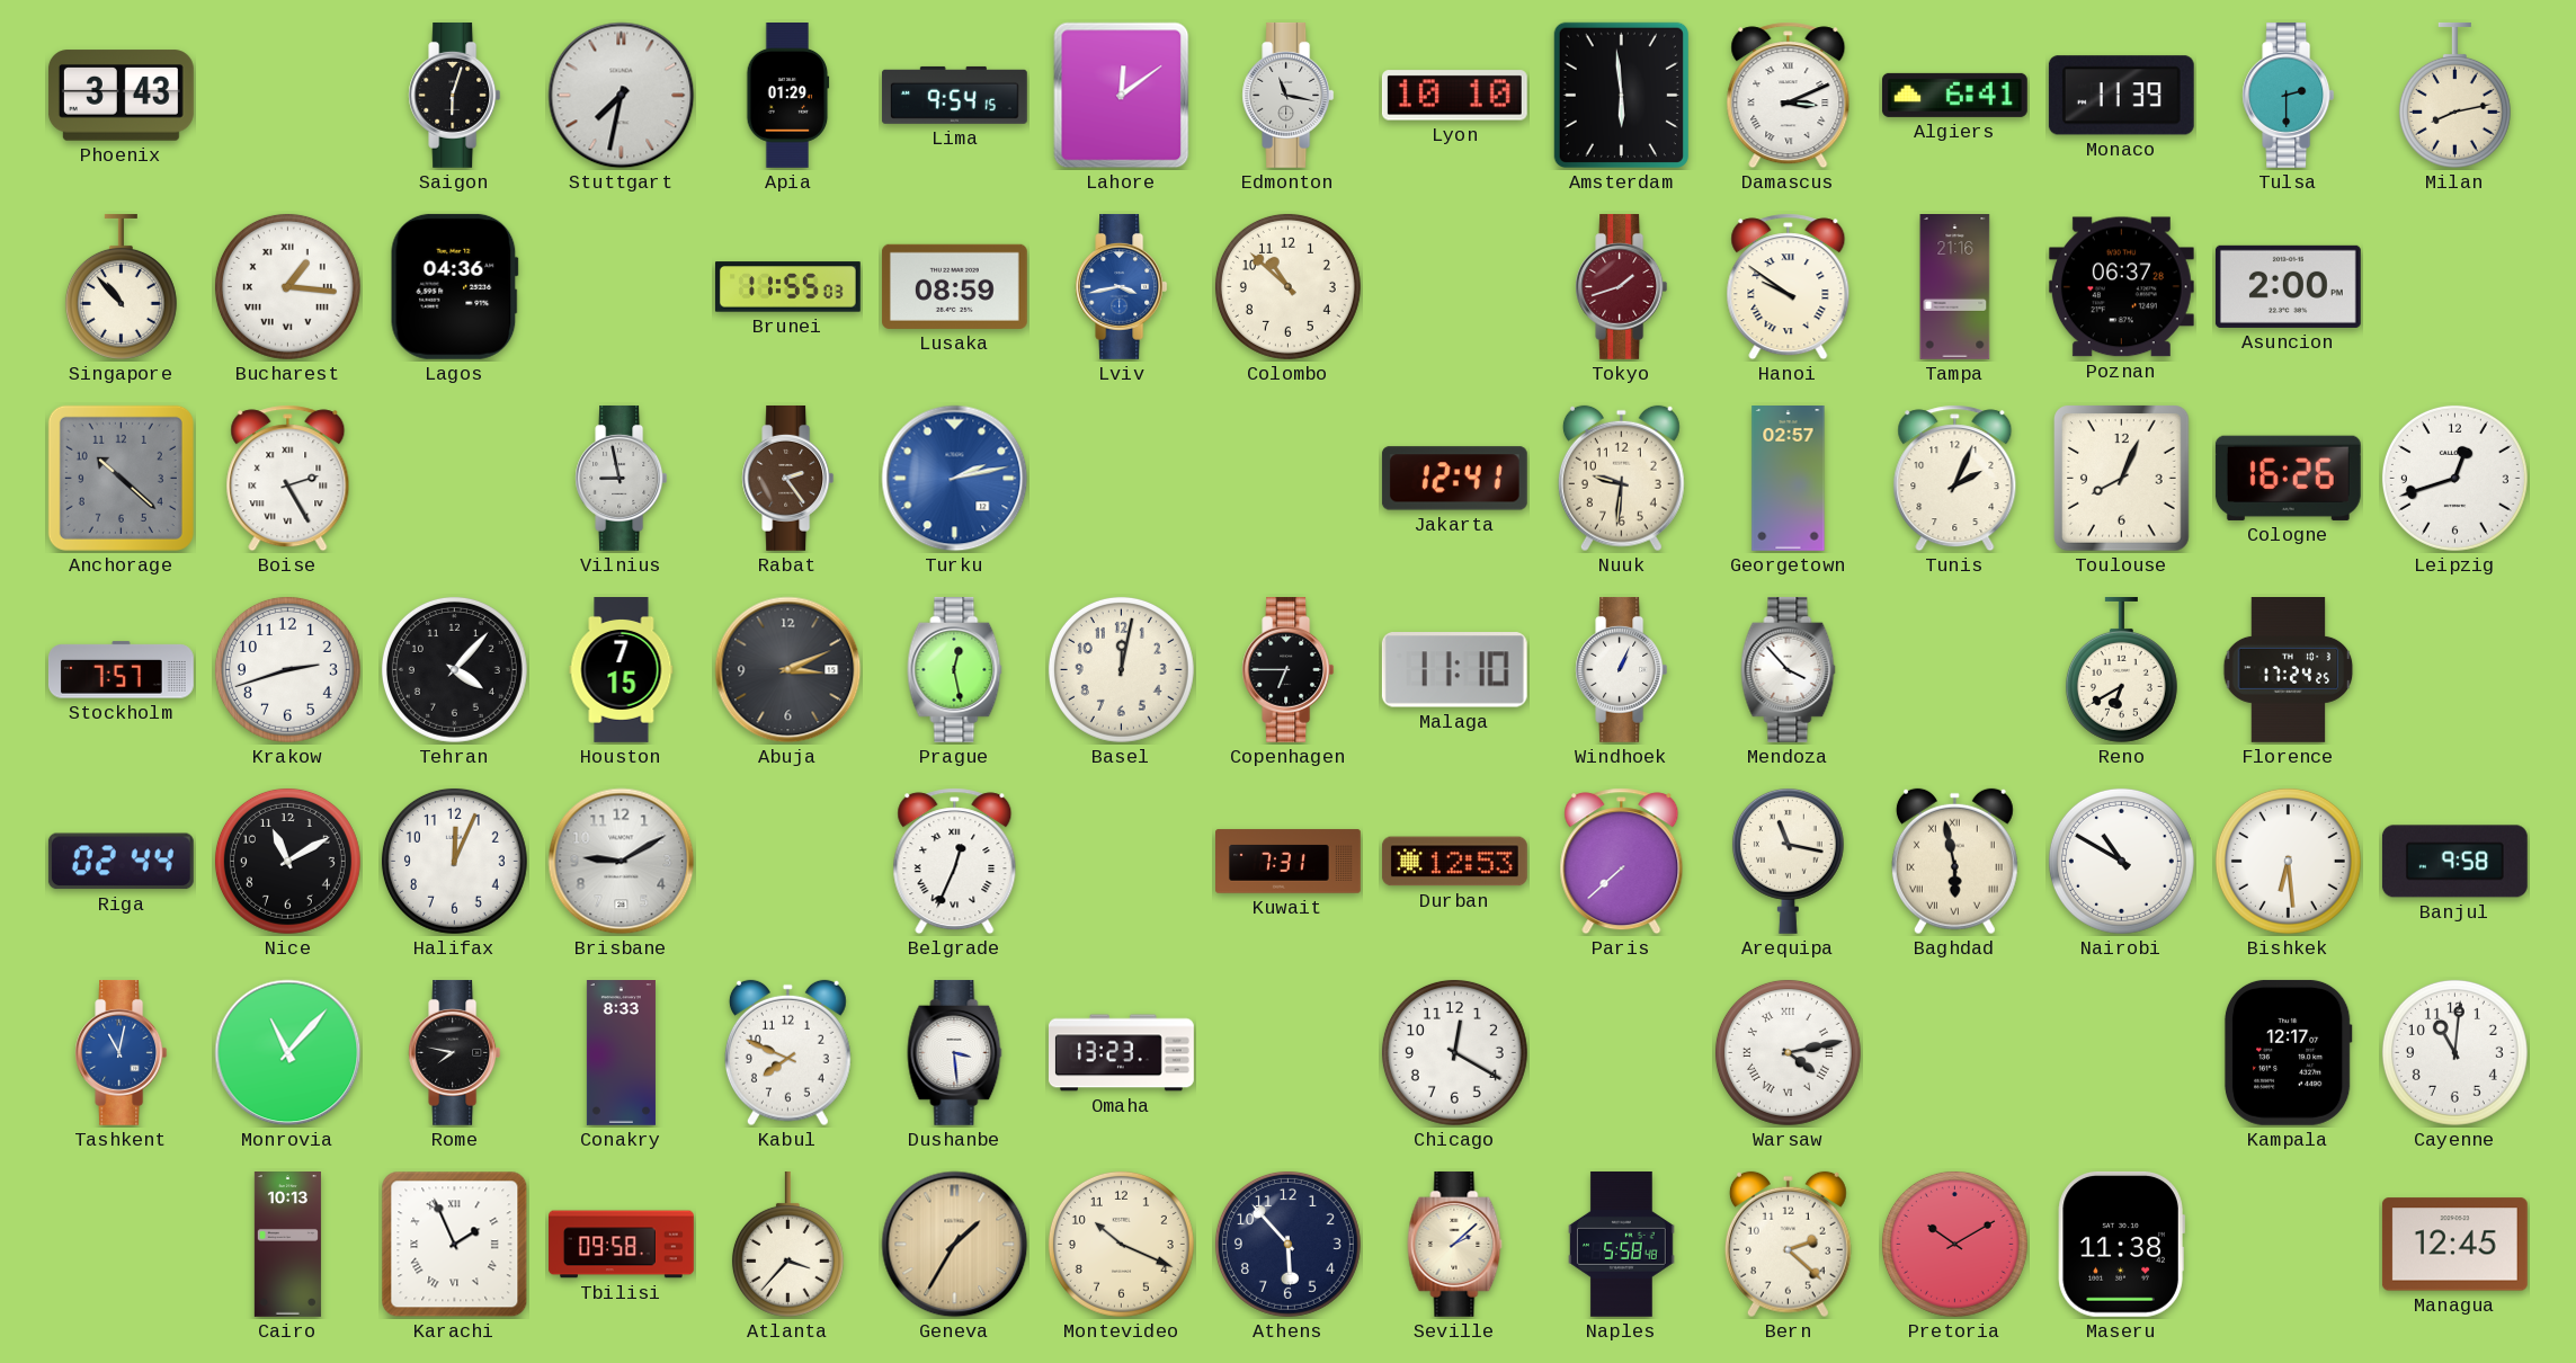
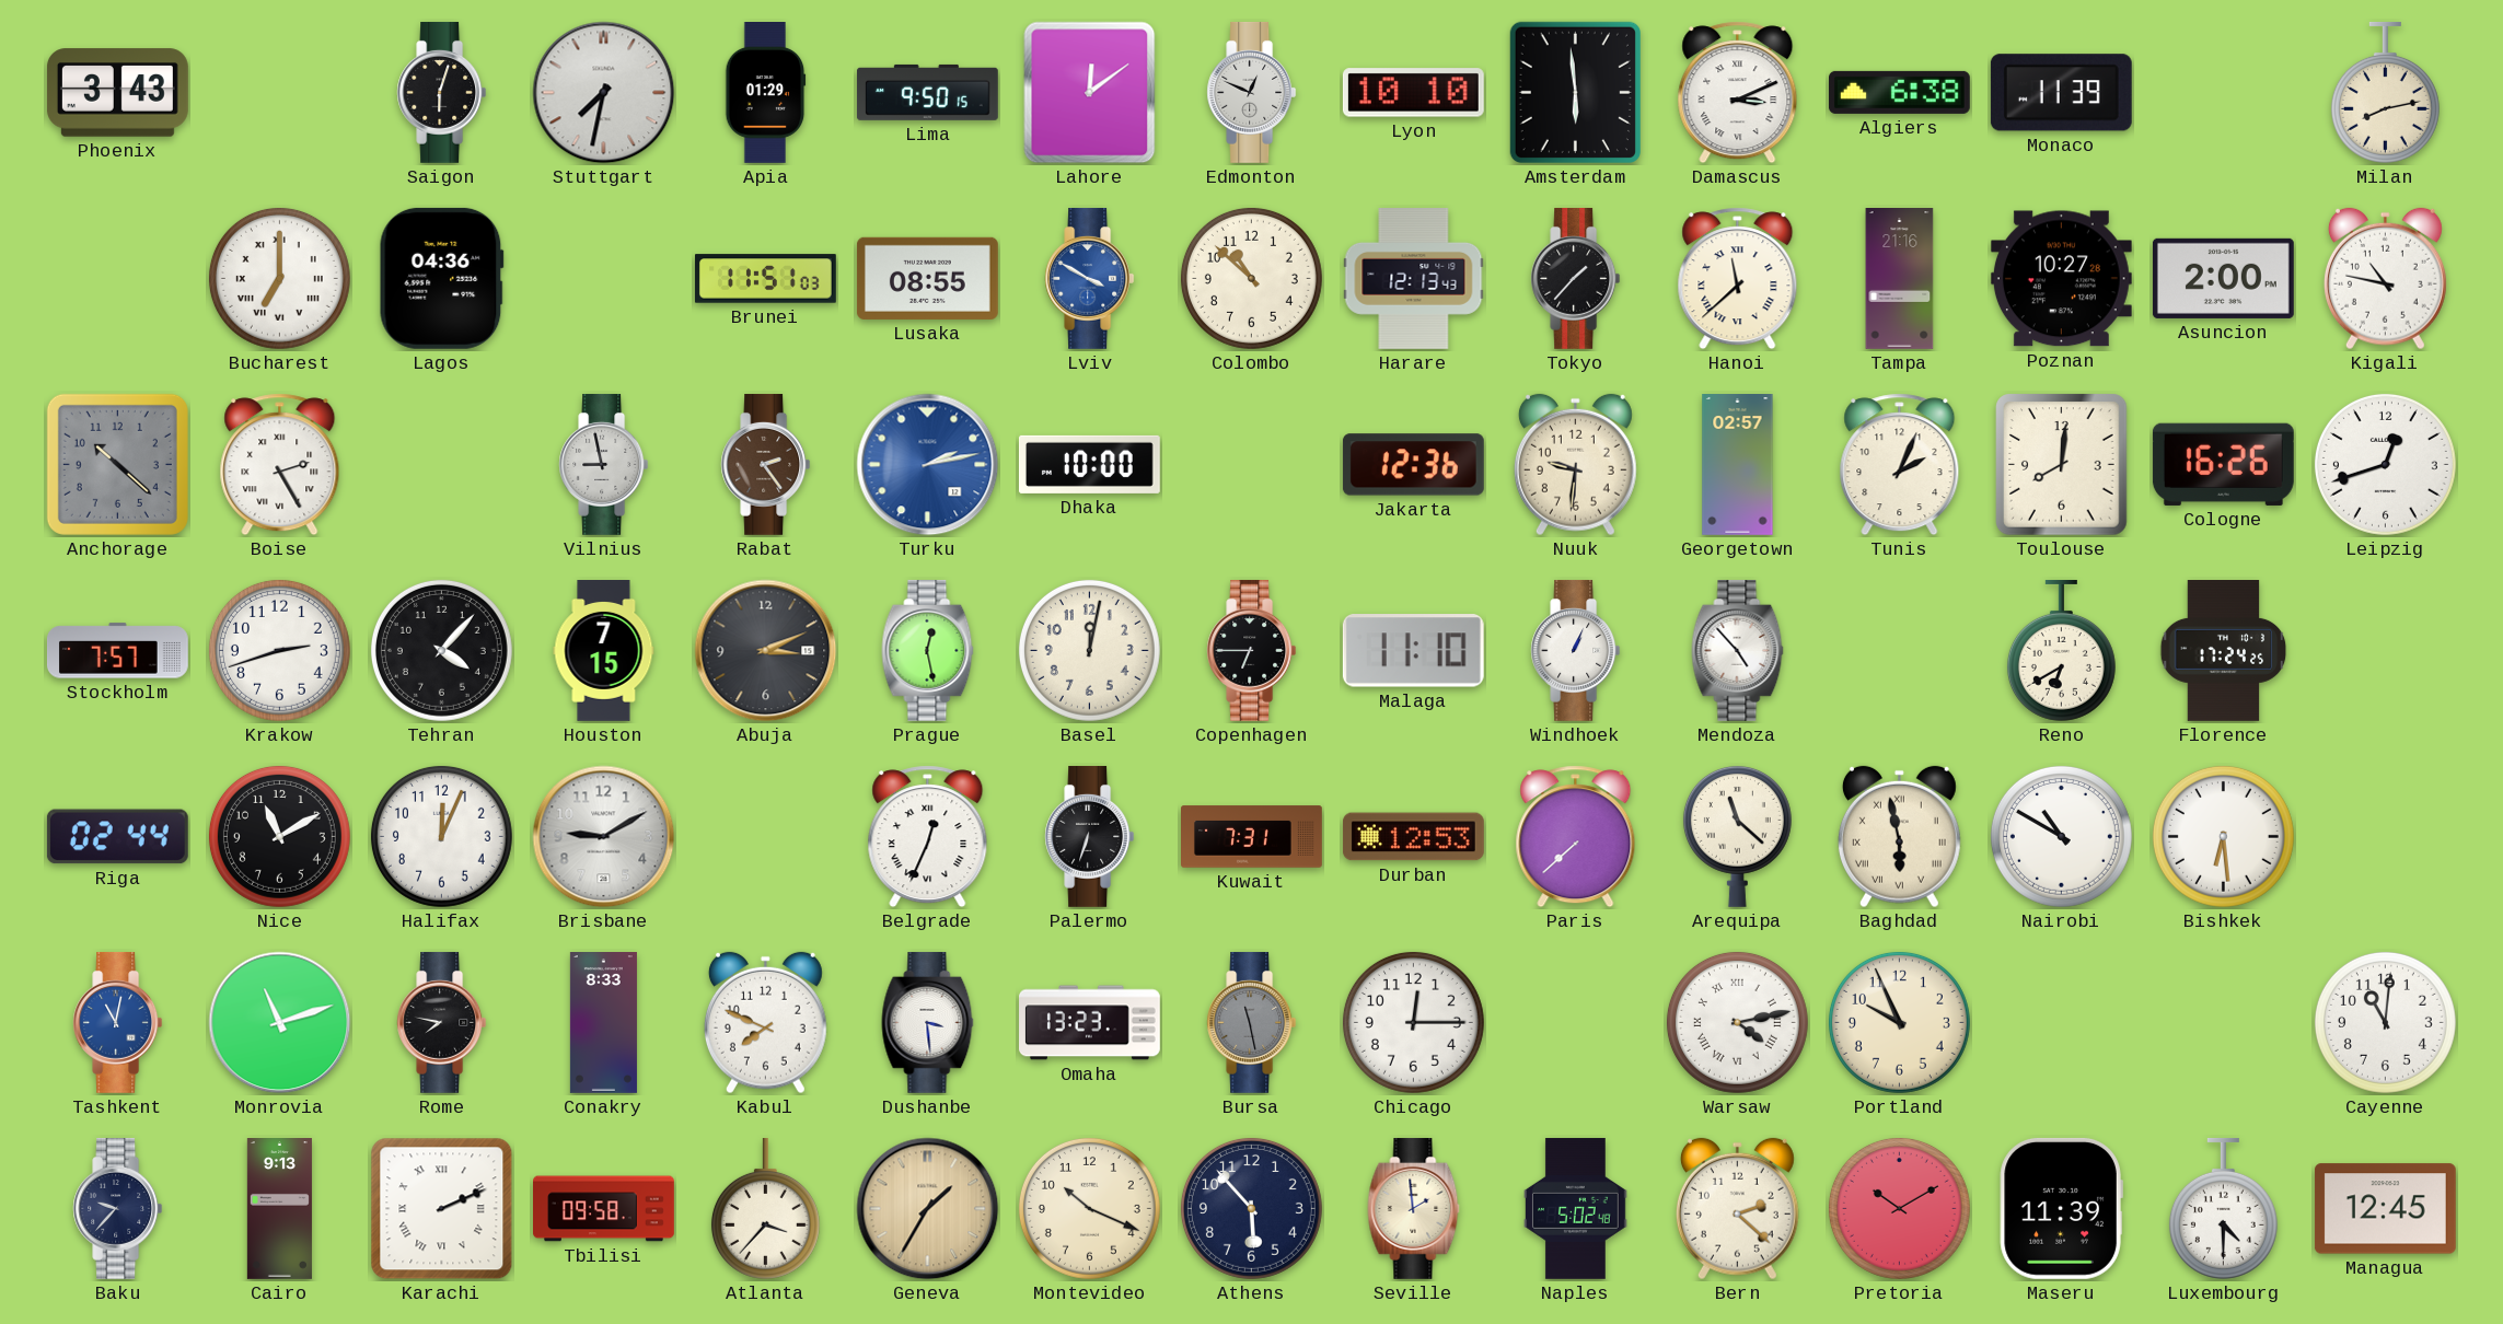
Lima: 9:54 -> 9:50
Edmonton: 11:17 -> 12:49
Algiers: 6:41 -> 6:38
Tulsa: 2:30 -> none
Singapore: 10:53 -> none
Bucharest: 1:16 -> 7:00
Brunei: 11:55 -> 11:51
Lusaka: 08:59 -> 08:55
Lviv: 3:43 -> 3:50
Harare: none -> 12:13
Tokyo: 1:42 -> 1:37
Tokyo dial: burgundy -> black
Hanoi: 9:51 -> 11:38
Poznan: 06:37 -> 10:27
Kigali: none -> 10:47
Dhaka: none -> 10:00
Jakarta: 12:41 -> 12:36
Toulouse: 8:04 -> 8:01
Mendoza: 3:53 -> 4:53
Palermo: none -> 6:33
Arequipa: 11:17 -> 11:22
Banjul: 9:58 -> none
Monrovia: 11:07 -> 11:12
Bursa: none -> 11:28
Chicago: 12:20 -> 12:15
Portland: none -> 9:56
Kampala: 12:17 -> none
Baku: none -> 9:37
Cairo: 10:13 -> 9:13
Karachi: 1:56 -> 2:11
Seville: 2:08 -> 1:59
Naples: 5:58 -> 5:02
Maseru: 11:38 -> 11:39
Luxembourg: none -> 4:30
